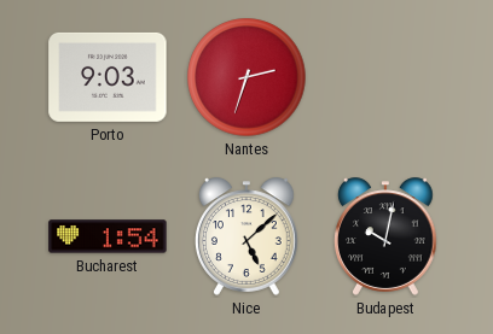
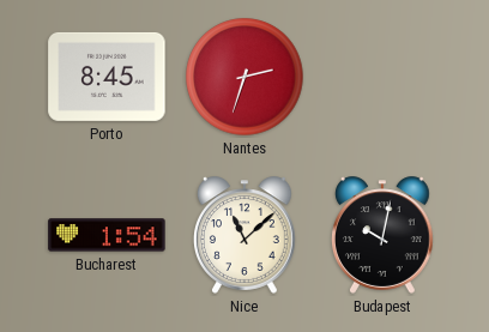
Porto: 9:03 -> 8:45
Nice: 5:08 -> 11:08
